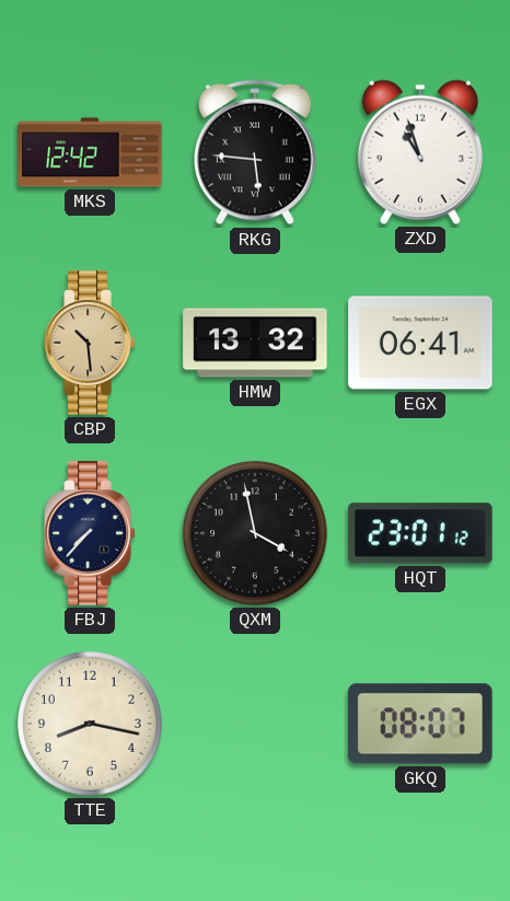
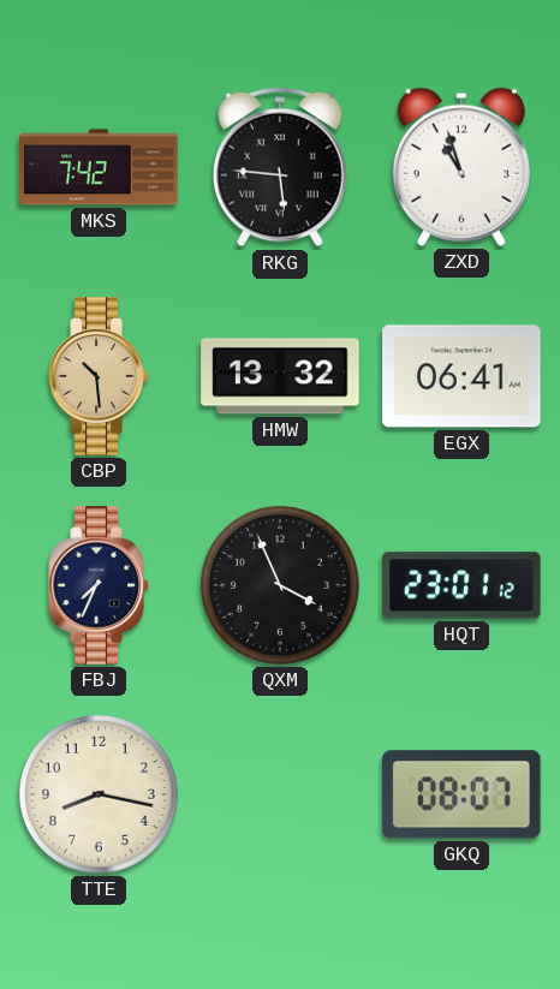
MKS: 12:42 -> 7:42
FBJ: 7:37 -> 7:34
QXM: 3:58 -> 3:56
